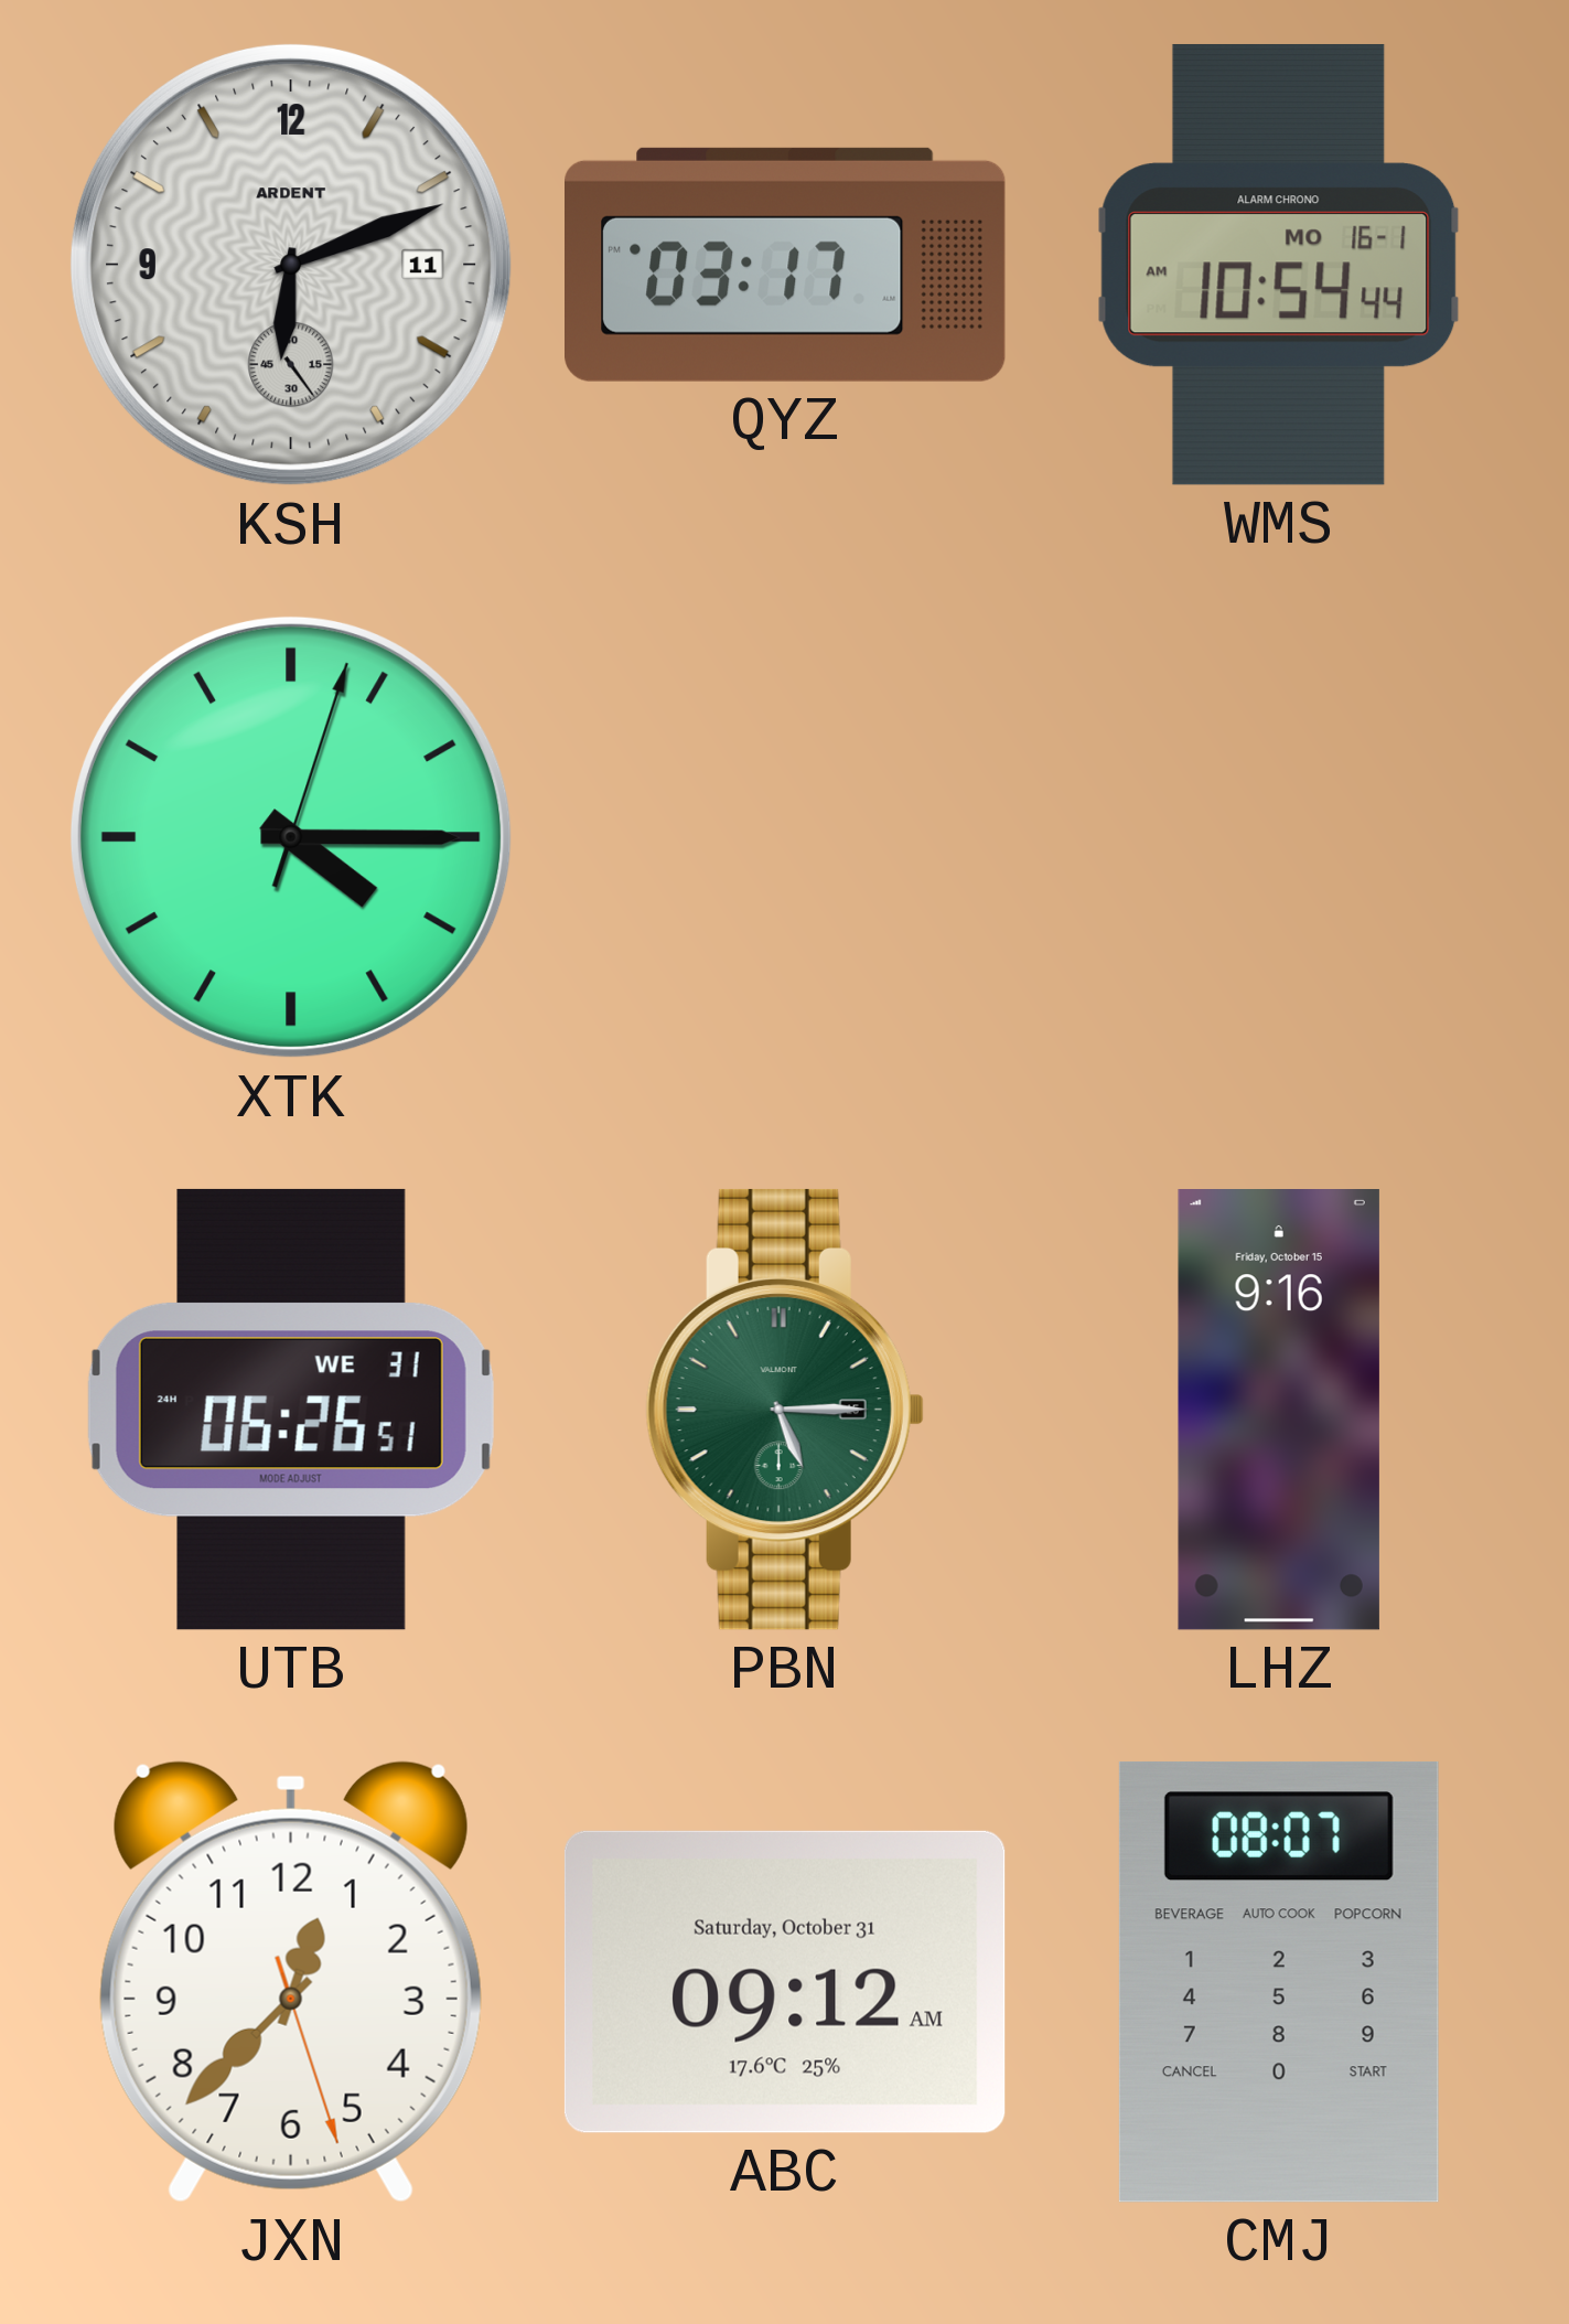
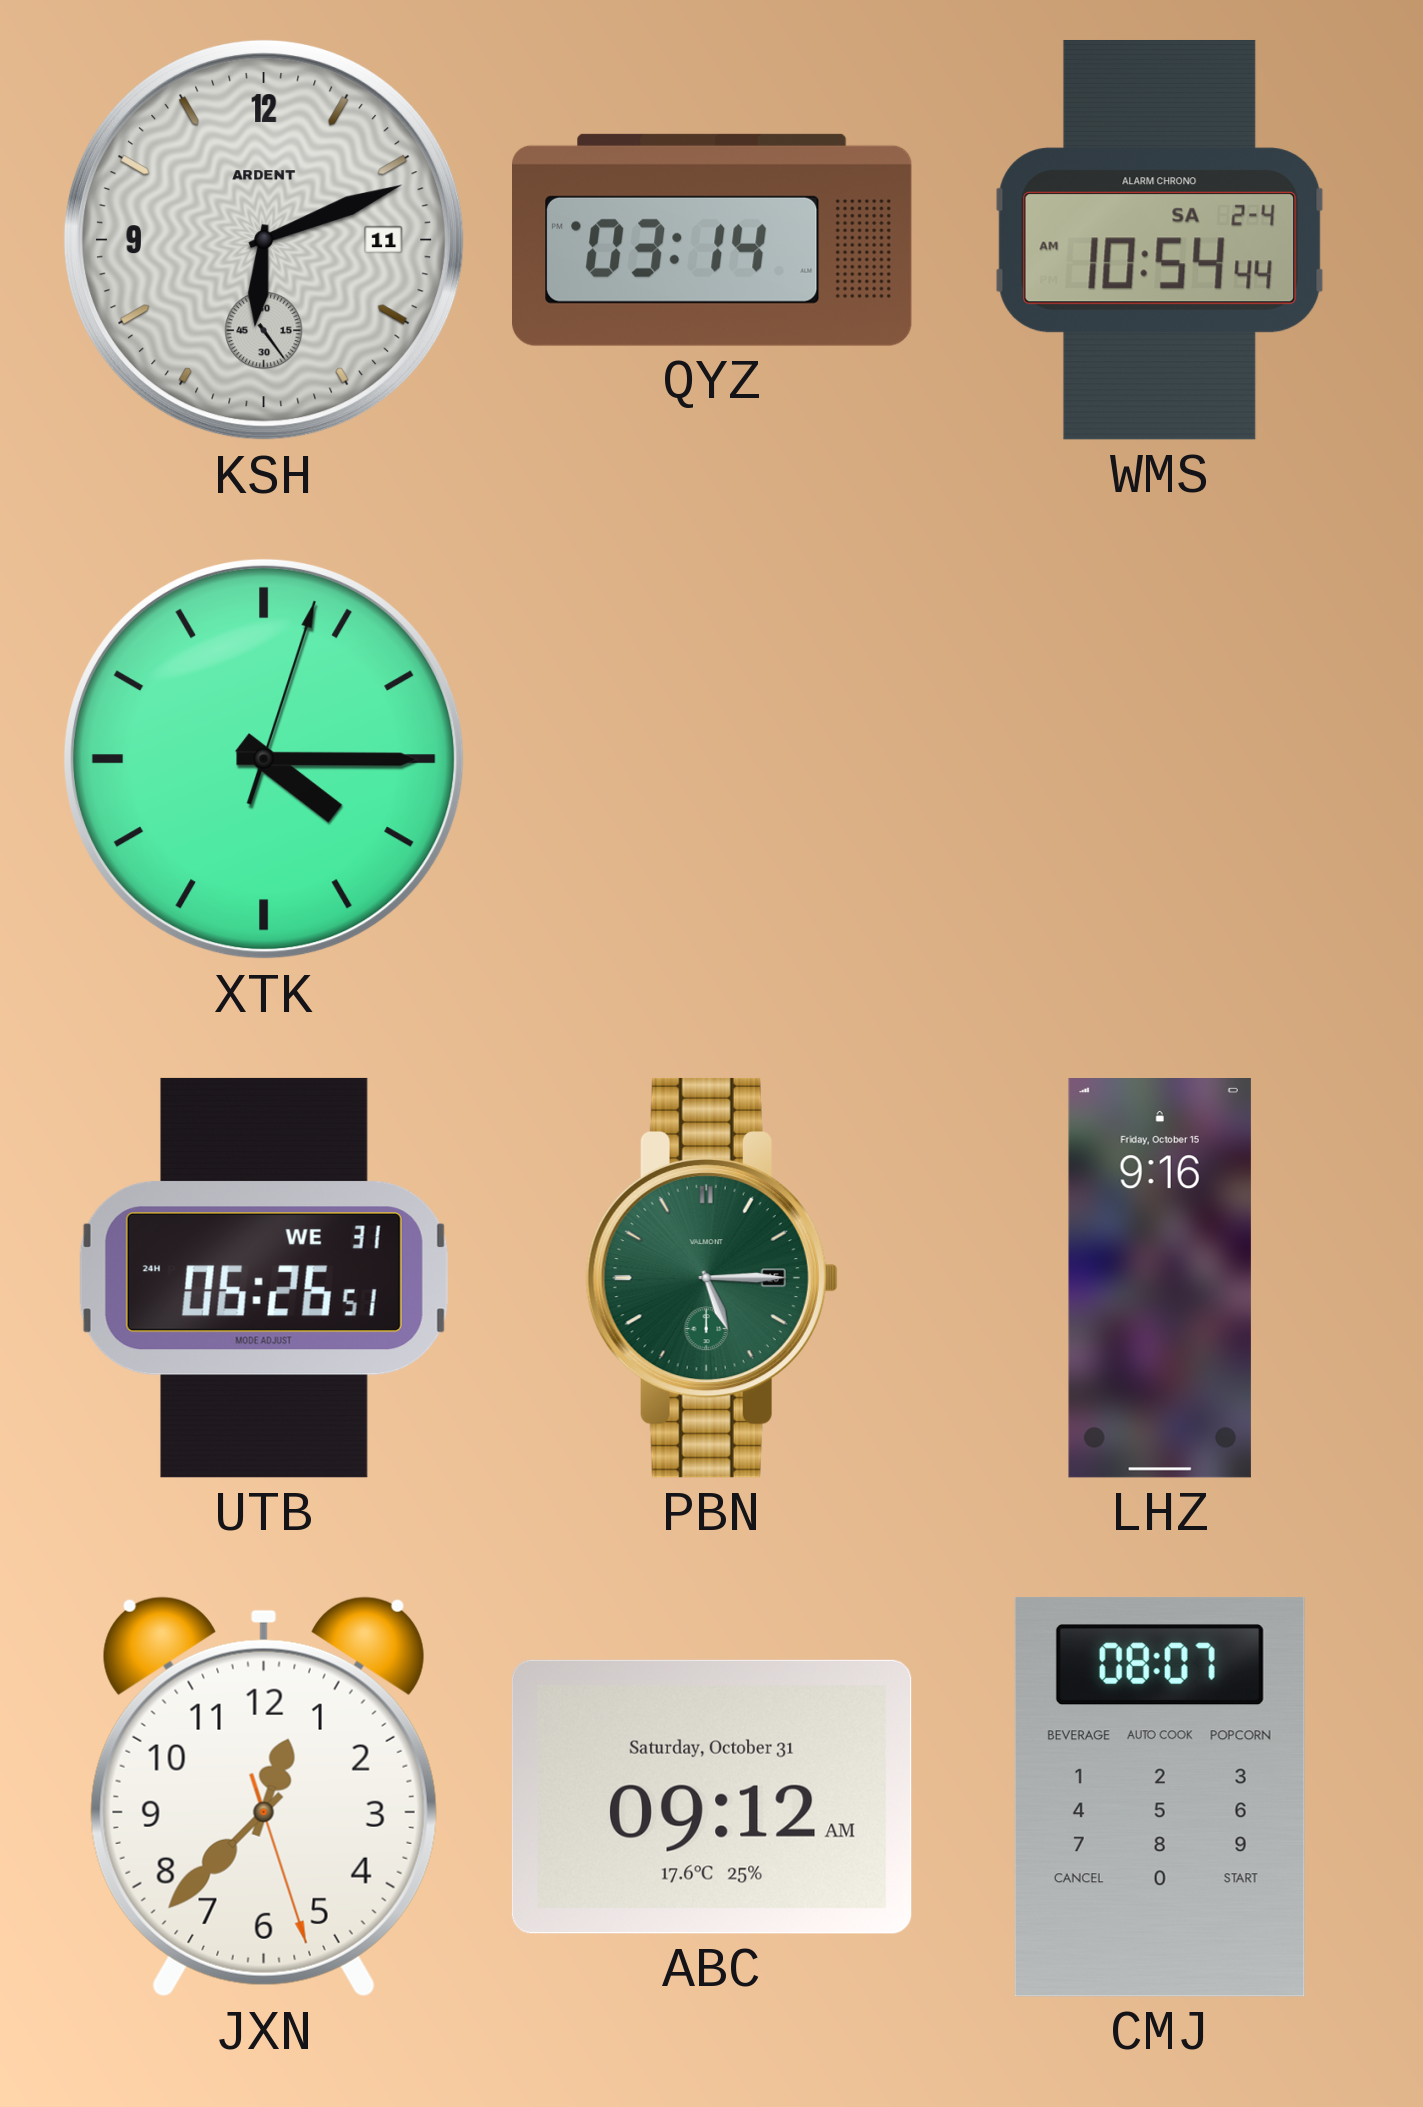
QYZ: 03:17 -> 03:14
WMS date: MO 16-1 -> SA 2-4
